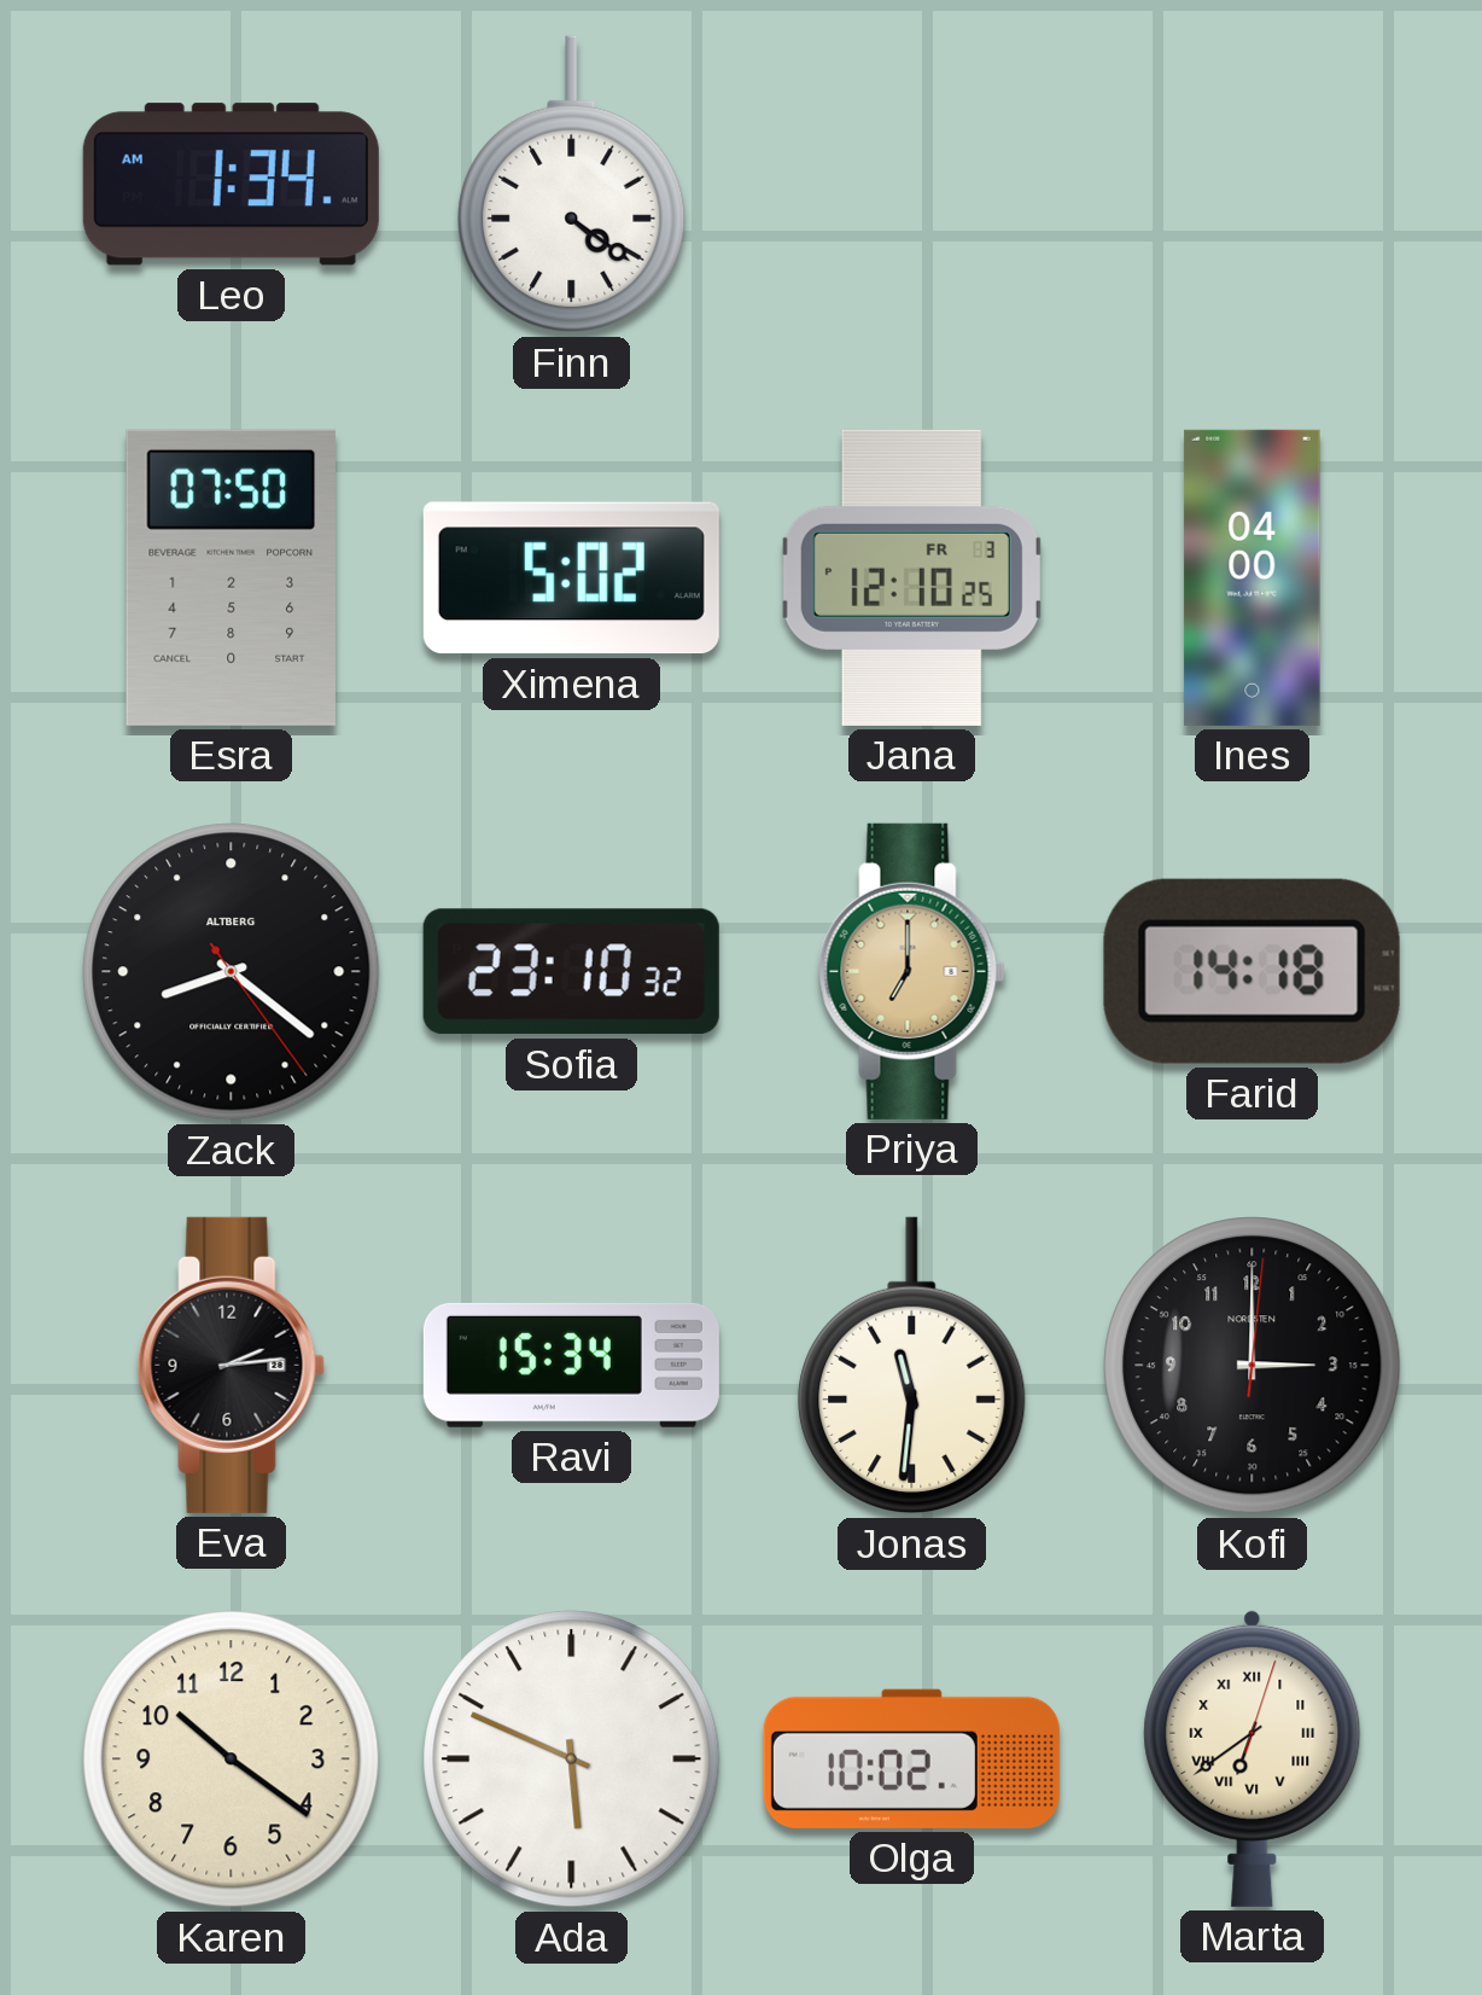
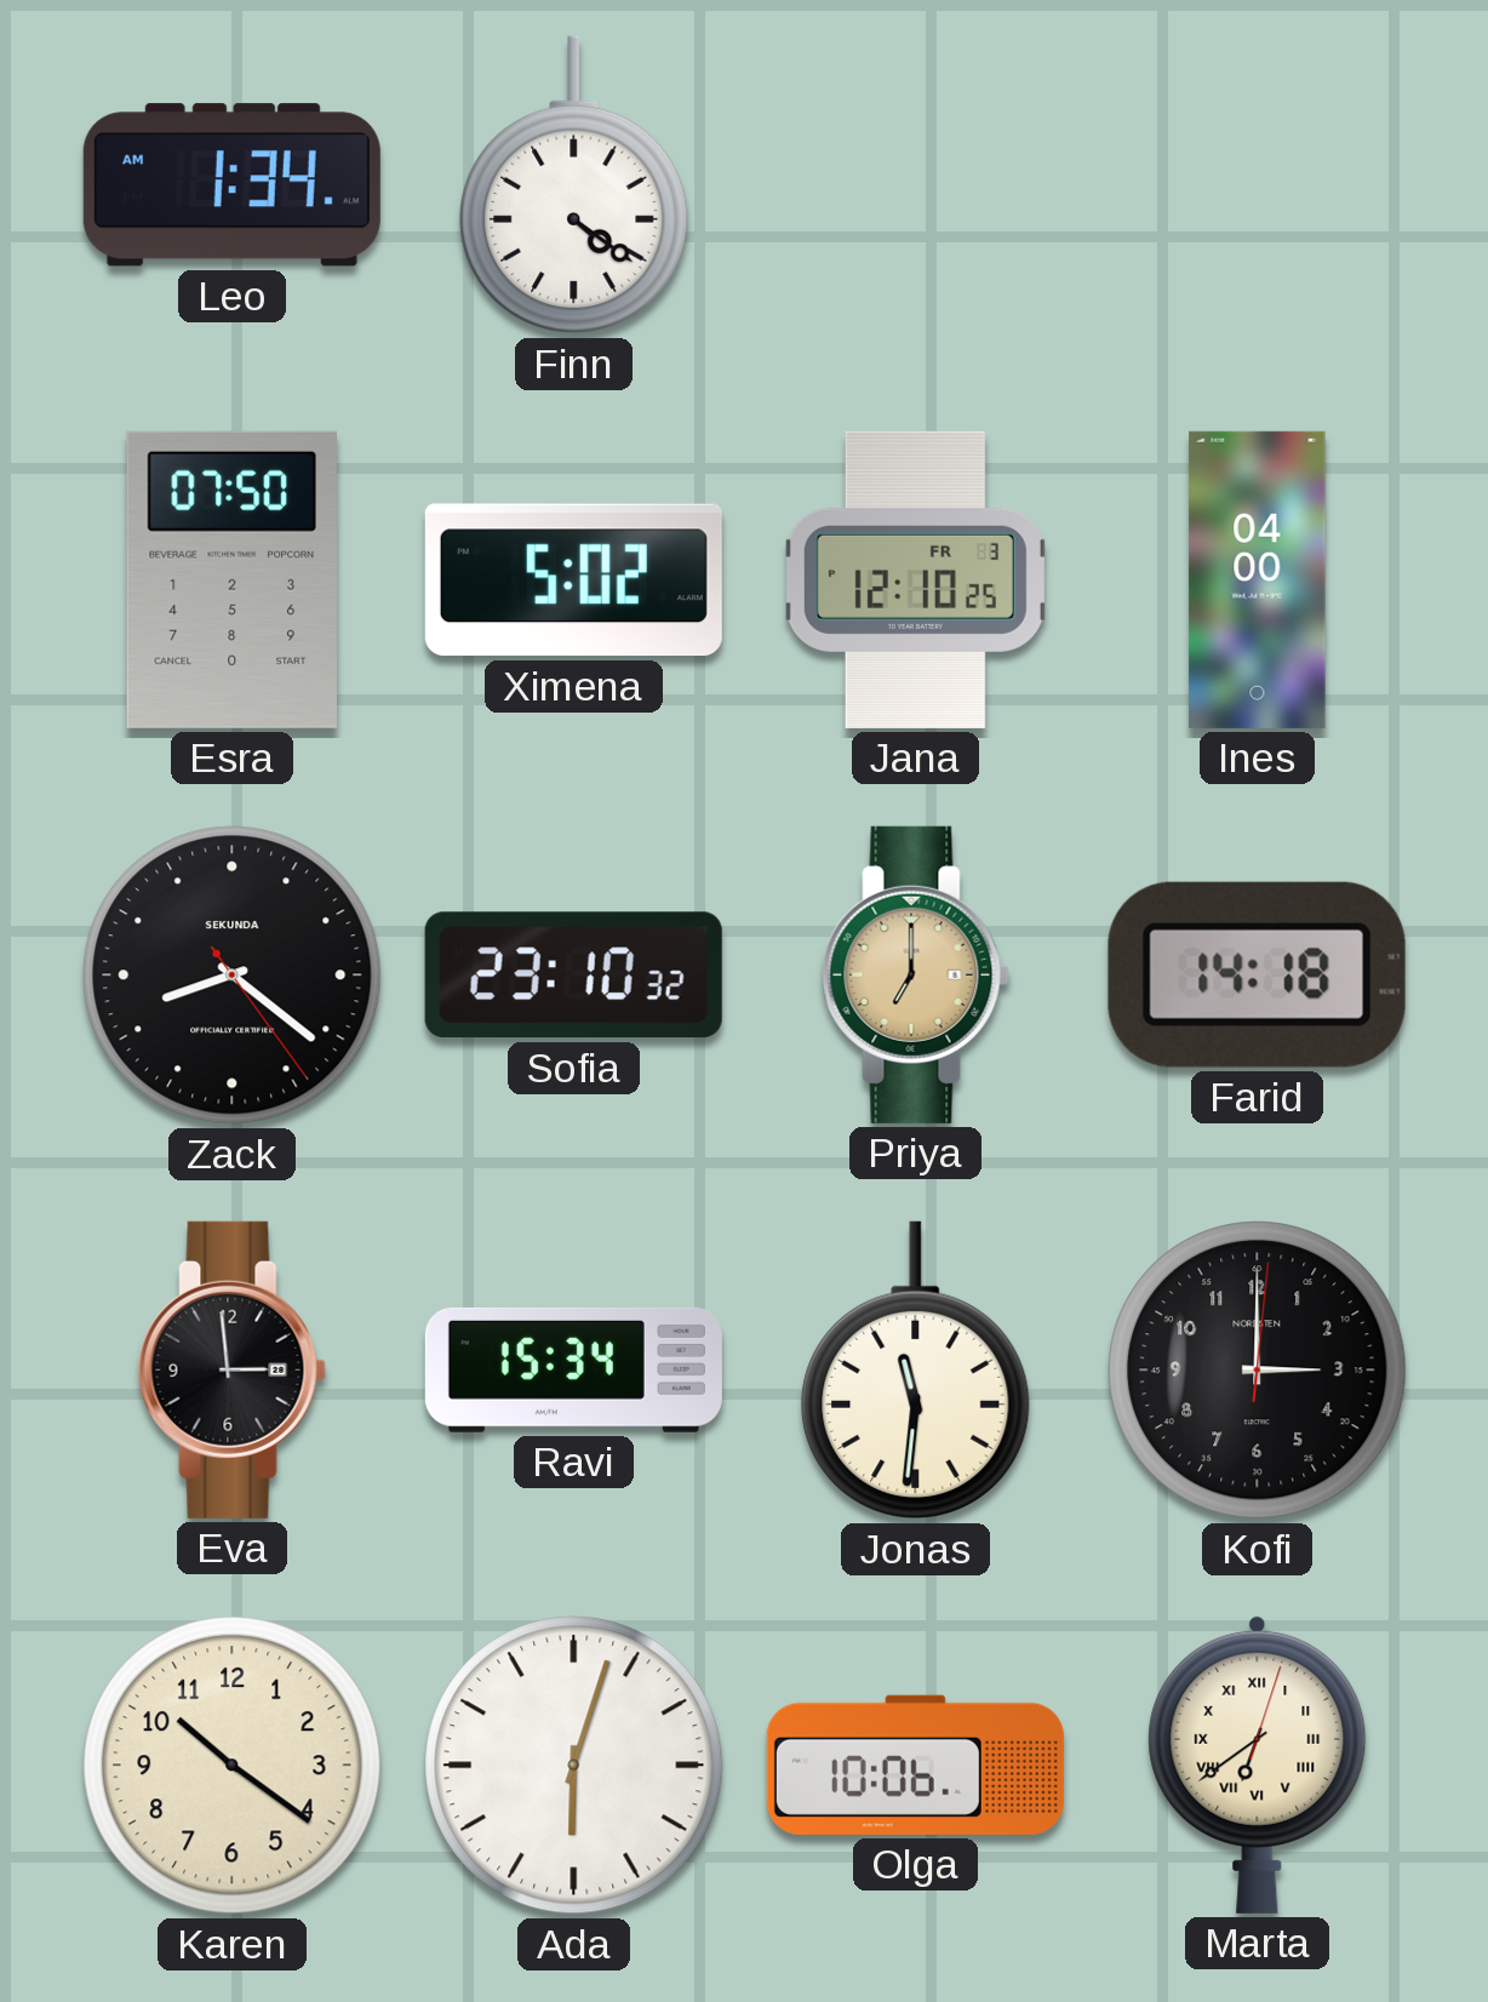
Zack brand: ALTBERG -> SEKUNDA
Eva: 2:14 -> 2:59
Ada: 5:49 -> 6:03
Olga: 10:02 -> 10:06
